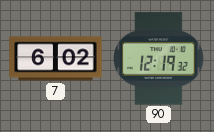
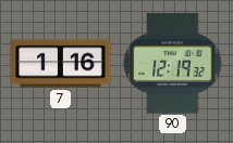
7: 6:02 -> 1:16
